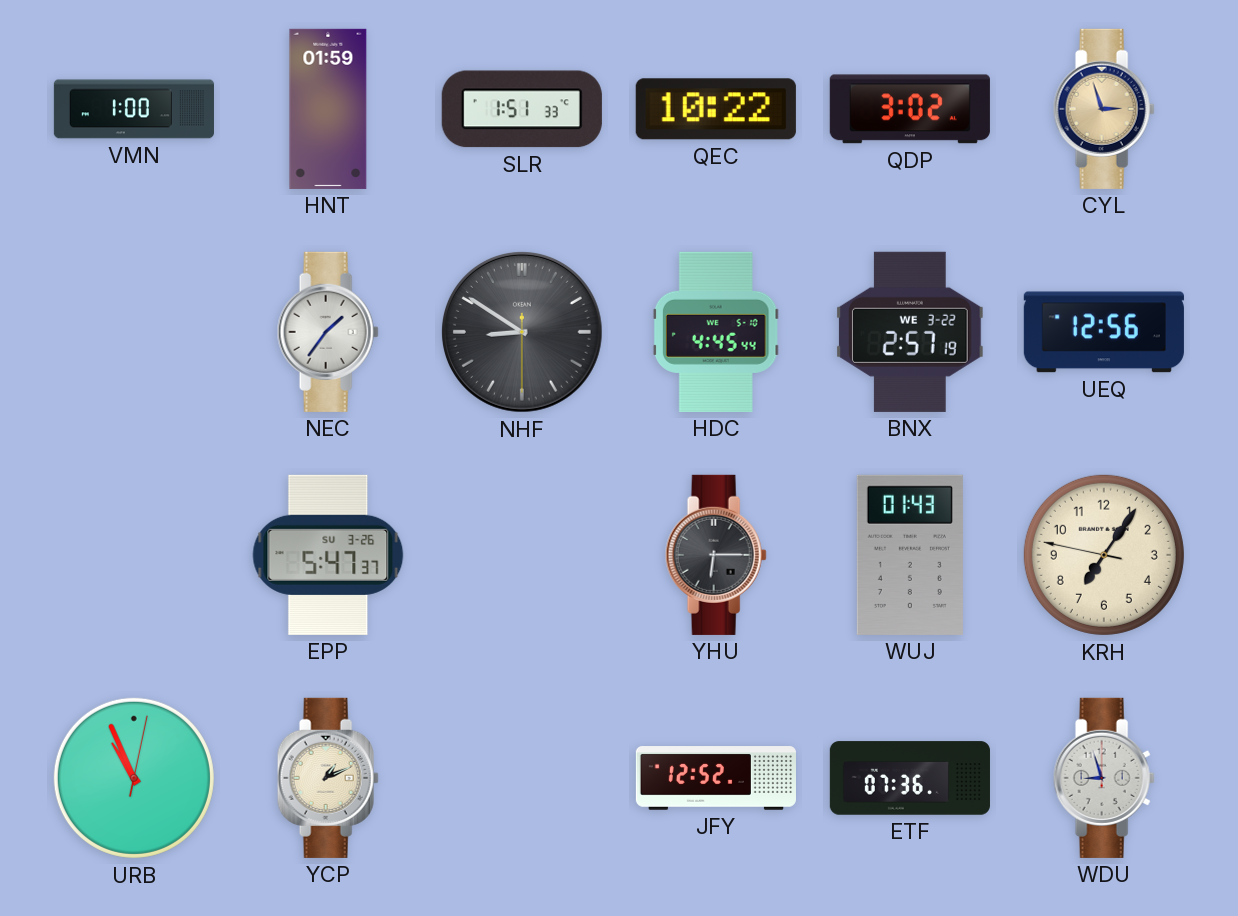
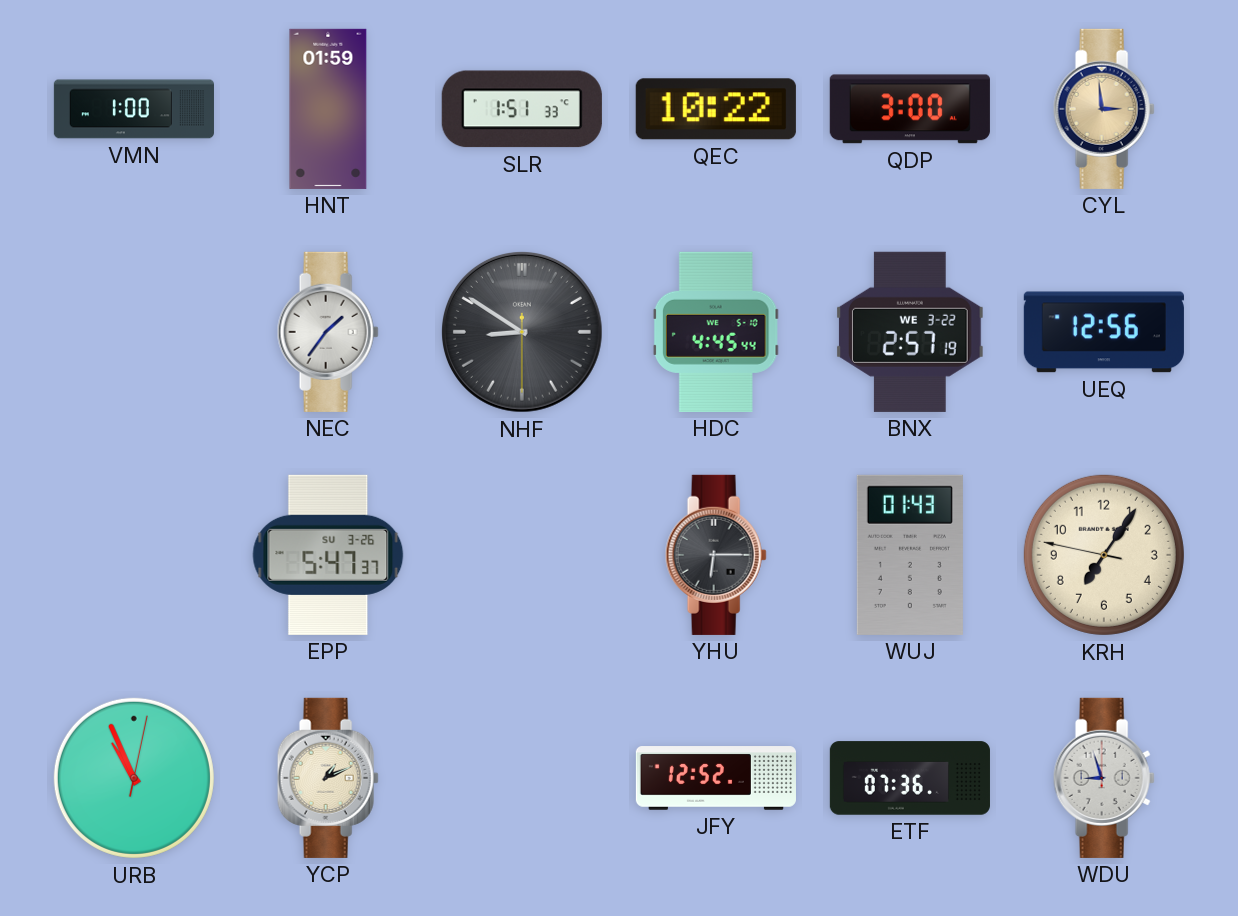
QDP: 3:02 -> 3:00
CYL: 2:57 -> 2:59
